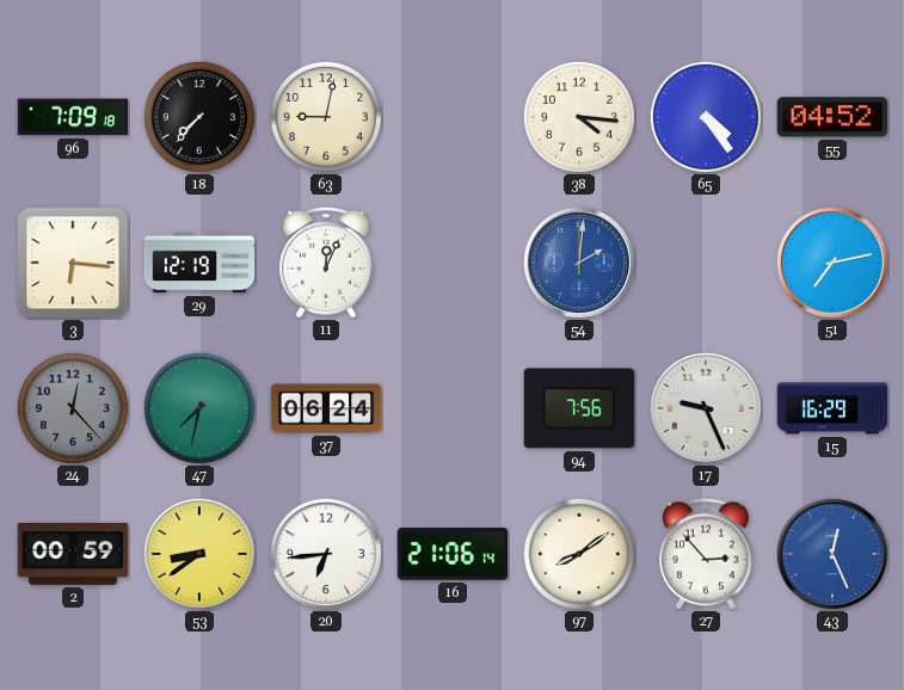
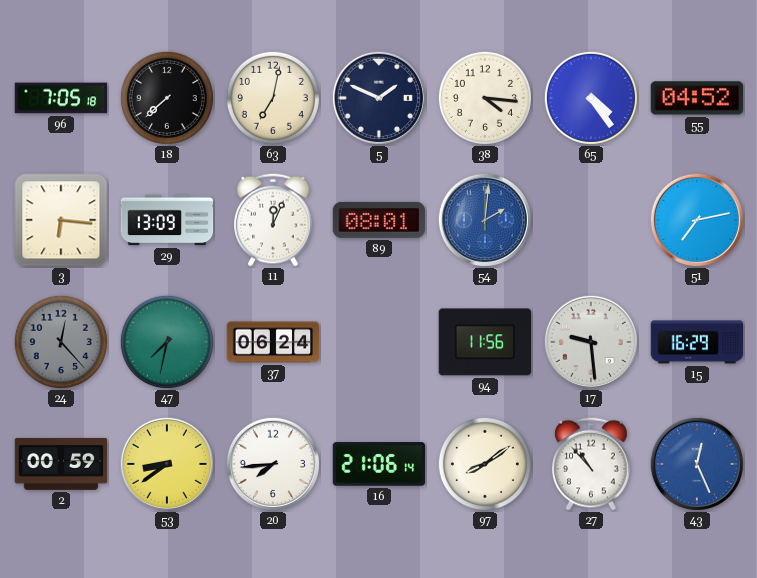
96: 7:09 -> 7:05
18: 7:37 -> 7:38
63: 9:02 -> 7:02
5: none -> 1:49
29: 12:19 -> 13:09
89: none -> 08:01
94: 7:56 -> 11:56
17: 9:26 -> 9:29
20: 6:44 -> 7:44
27: 2:53 -> 10:53
